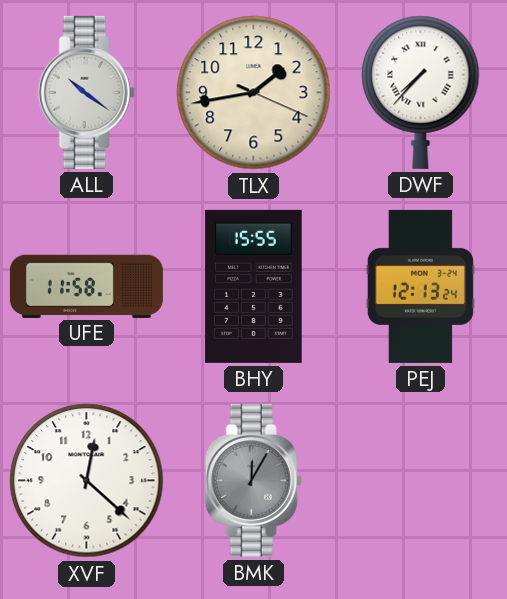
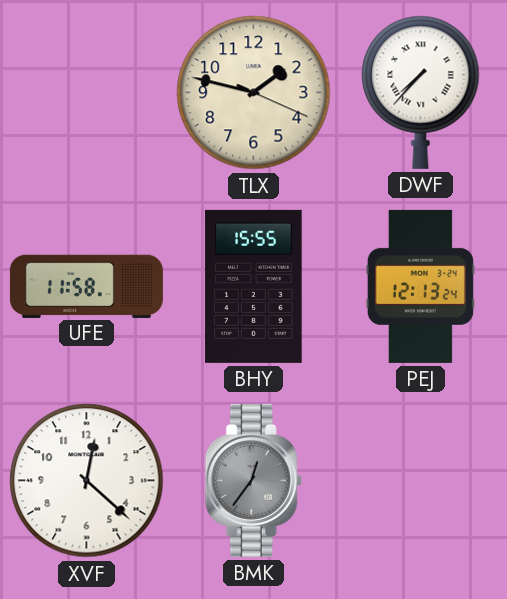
ALL: 10:21 -> none
TLX: 1:43 -> 1:47
BMK: 12:05 -> 12:36
